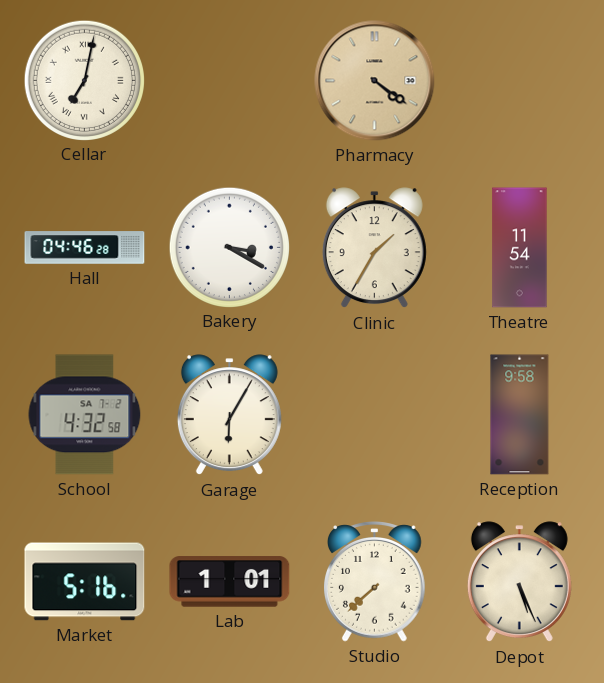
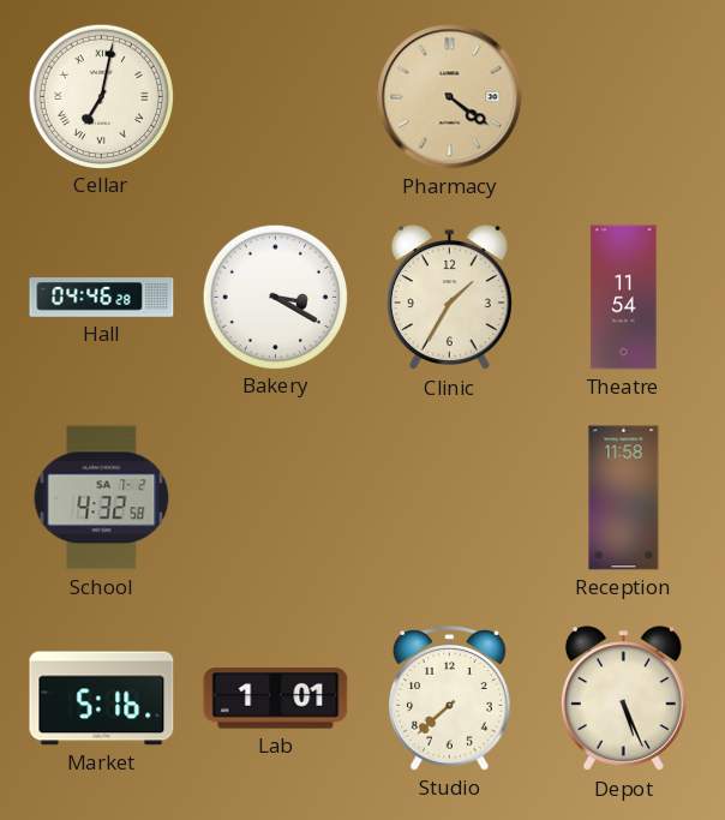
Garage: 6:05 -> none
Reception: 9:58 -> 11:58
